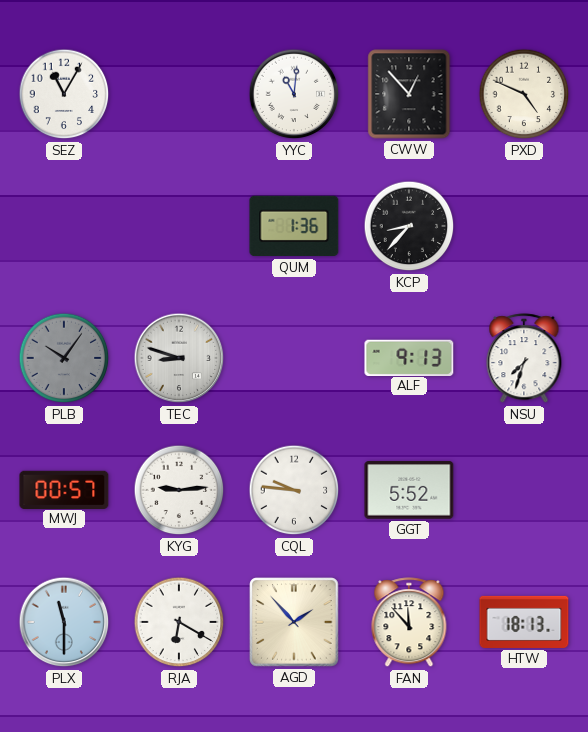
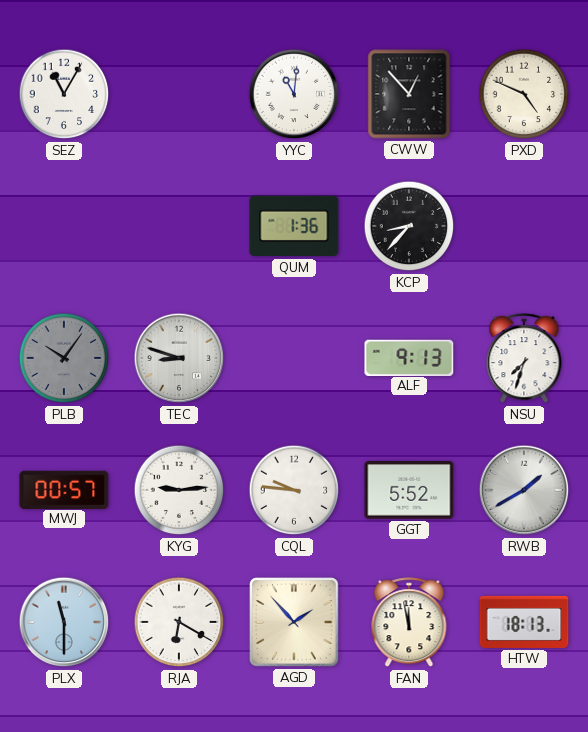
RWB: none -> 1:40
FAN: 11:53 -> 11:58
